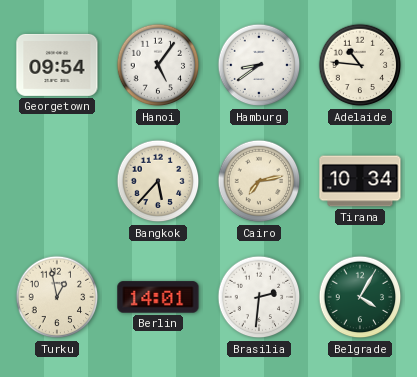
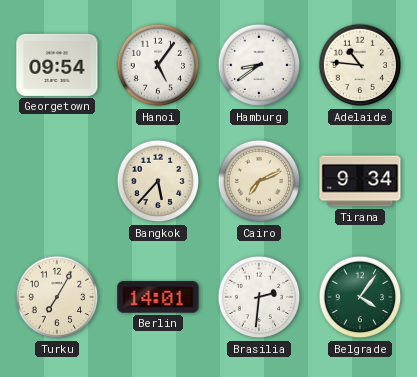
Cairo: 7:13 -> 7:11
Tirana: 10:34 -> 9:34
Turku: 12:58 -> 7:05
Belgrade: 4:05 -> 4:06
